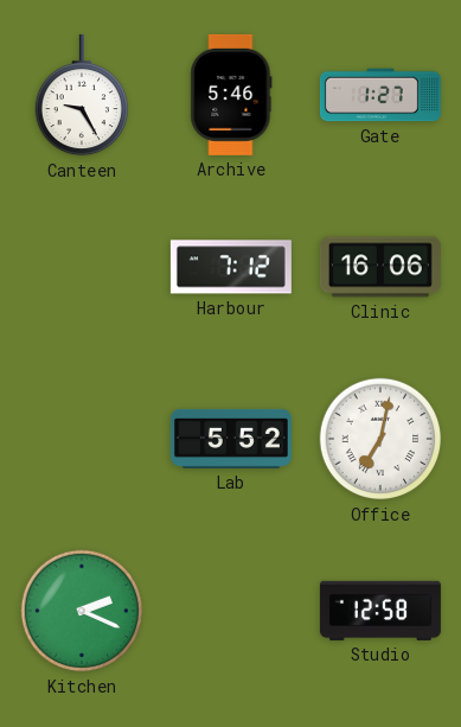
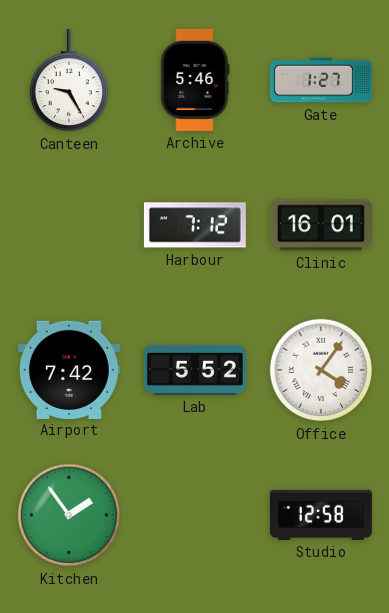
Clinic: 16:06 -> 16:01
Airport: none -> 7:42
Office: 7:02 -> 4:06
Kitchen: 2:19 -> 1:54
